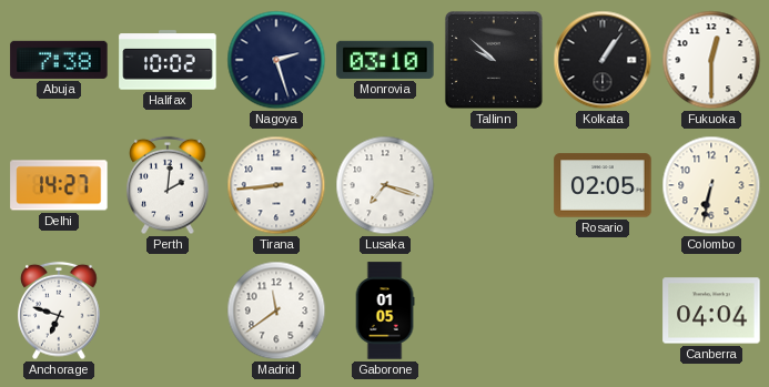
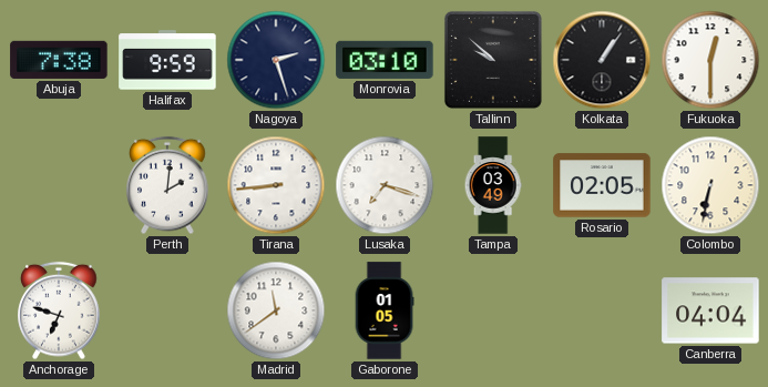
Halifax: 10:02 -> 9:59
Delhi: 14:27 -> none
Tampa: none -> 03:49
